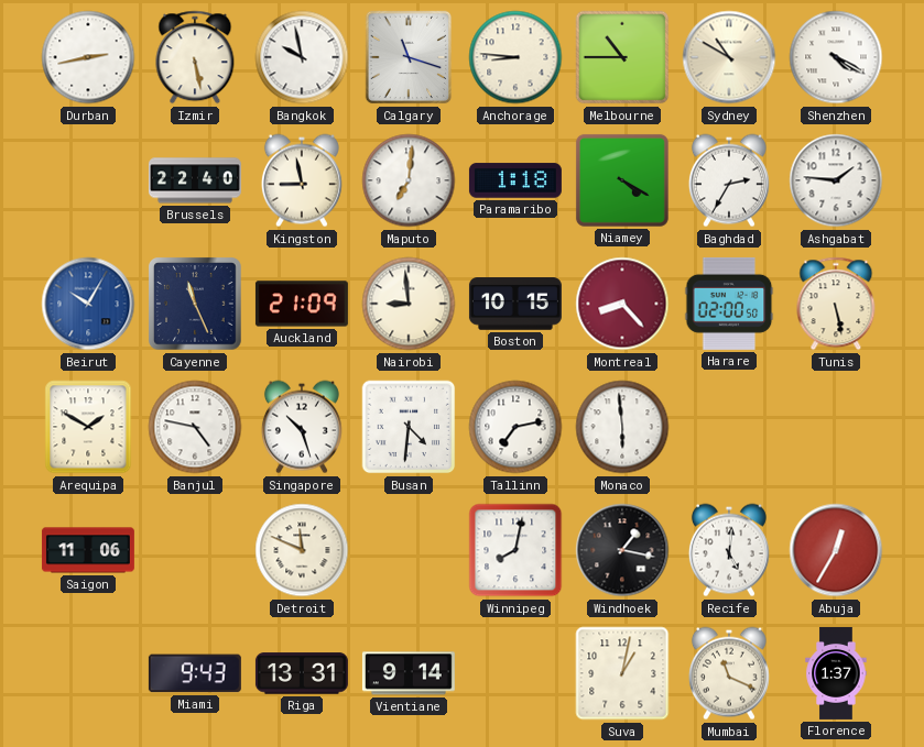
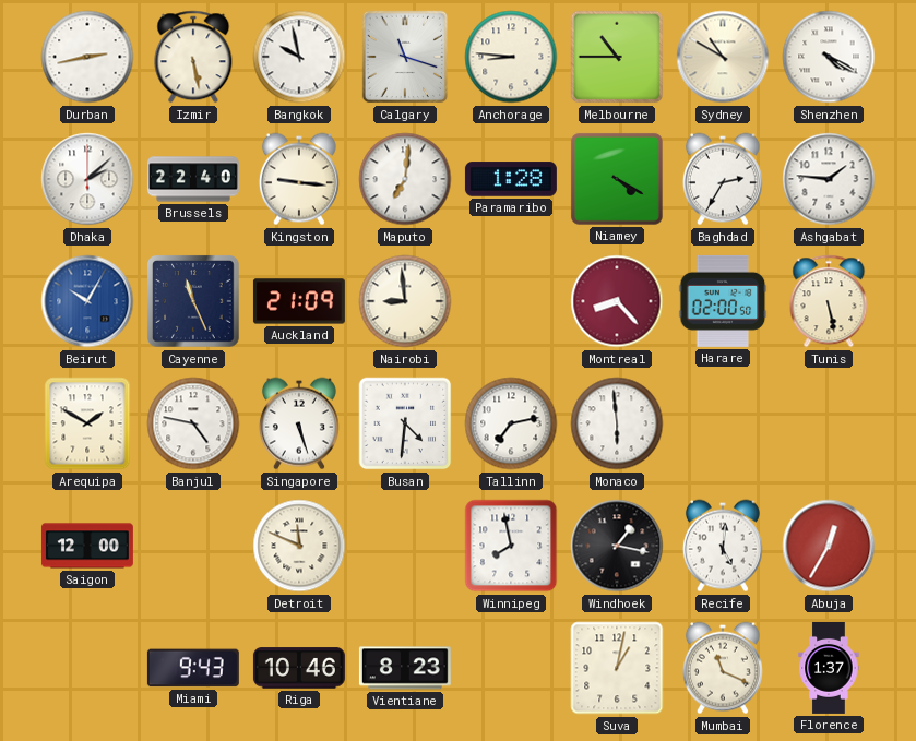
Dhaka: none -> 2:08
Kingston: 8:58 -> 9:16
Paramaribo: 1:18 -> 1:28
Boston: 10:15 -> none
Singapore: 10:27 -> 5:27
Saigon: 11:06 -> 12:00
Winnipeg: 8:02 -> 7:58
Riga: 13:31 -> 10:46
Vientiane: 9:14 -> 8:23
